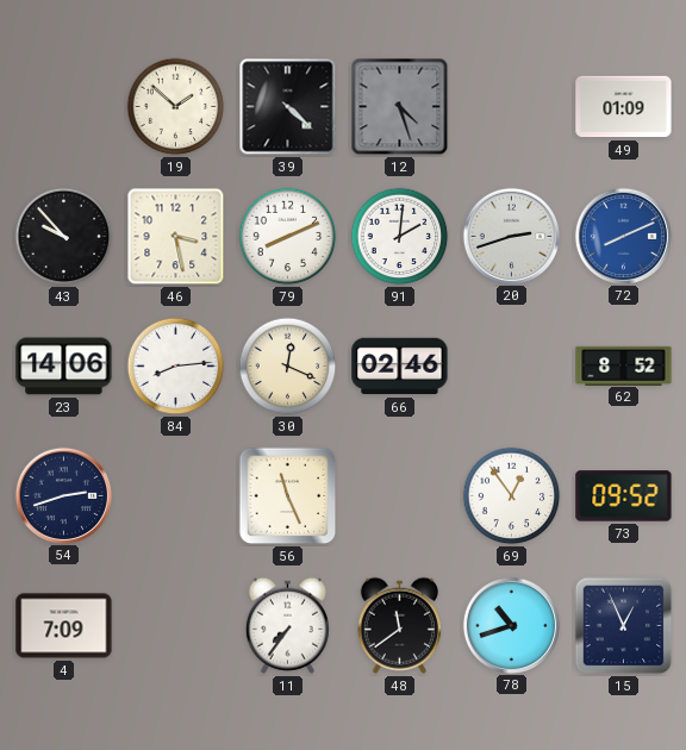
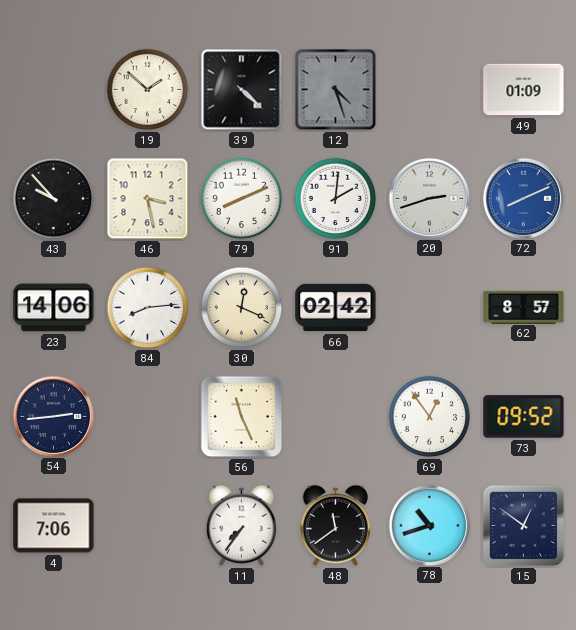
66: 02:46 -> 02:42
62: 8:52 -> 8:57
54: 2:42 -> 2:44
4: 7:09 -> 7:06
15: 12:56 -> 12:51
